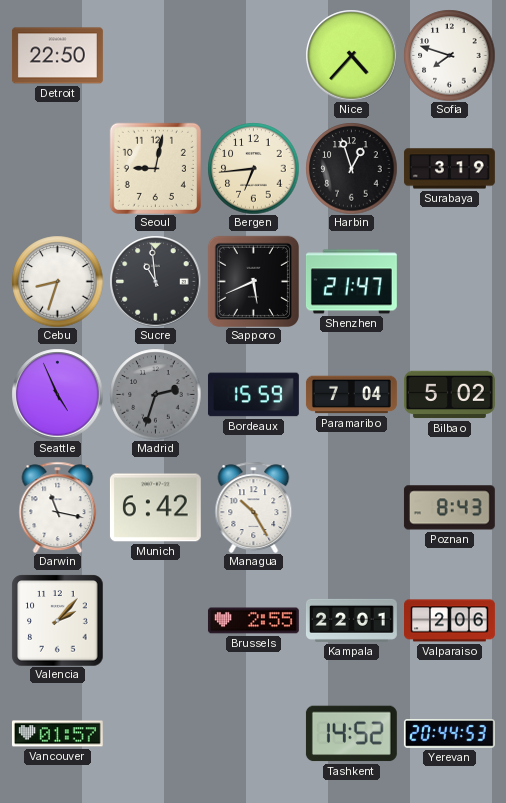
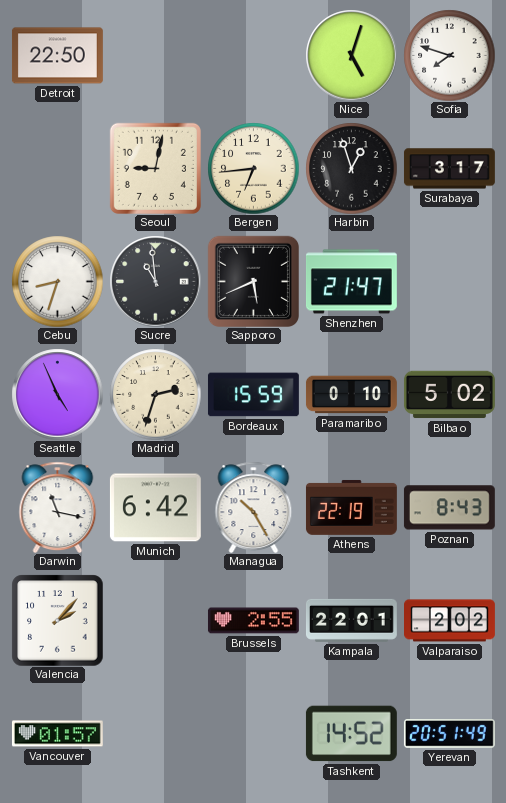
Nice: 4:37 -> 5:03
Surabaya: 3:19 -> 3:17
Madrid dial: grey -> cream
Paramaribo: 7:04 -> 0:10
Athens: none -> 22:19
Valparaiso: 2:06 -> 2:02
Yerevan: 20:44 -> 20:51
